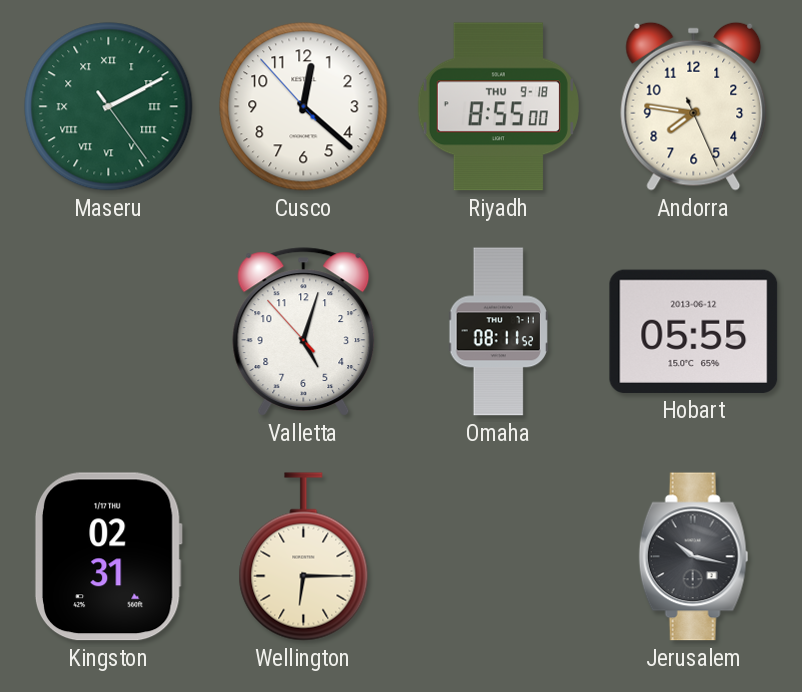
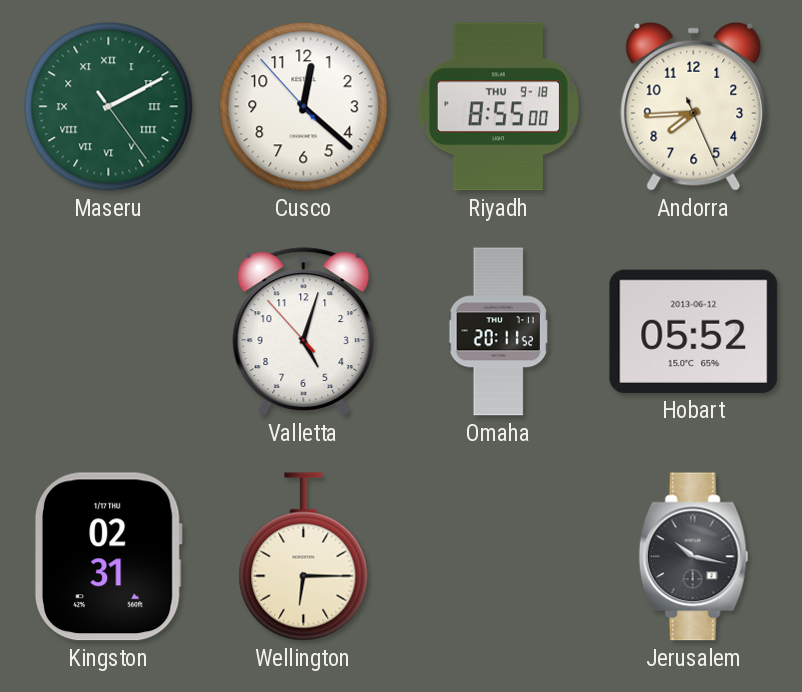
Andorra: 7:46 -> 7:44
Omaha: 08:11 -> 20:11
Hobart: 05:55 -> 05:52
